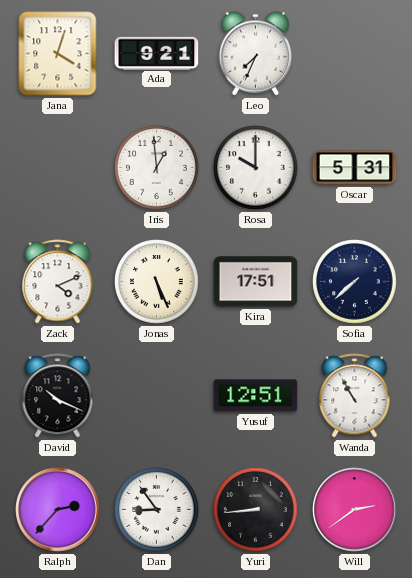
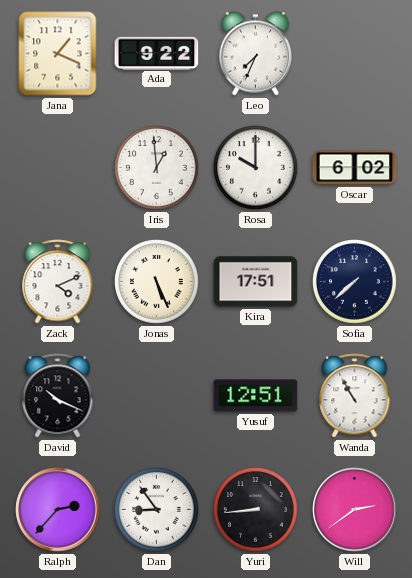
Jana: 4:03 -> 1:19
Ada: 9:21 -> 9:22
Oscar: 5:31 -> 6:02
